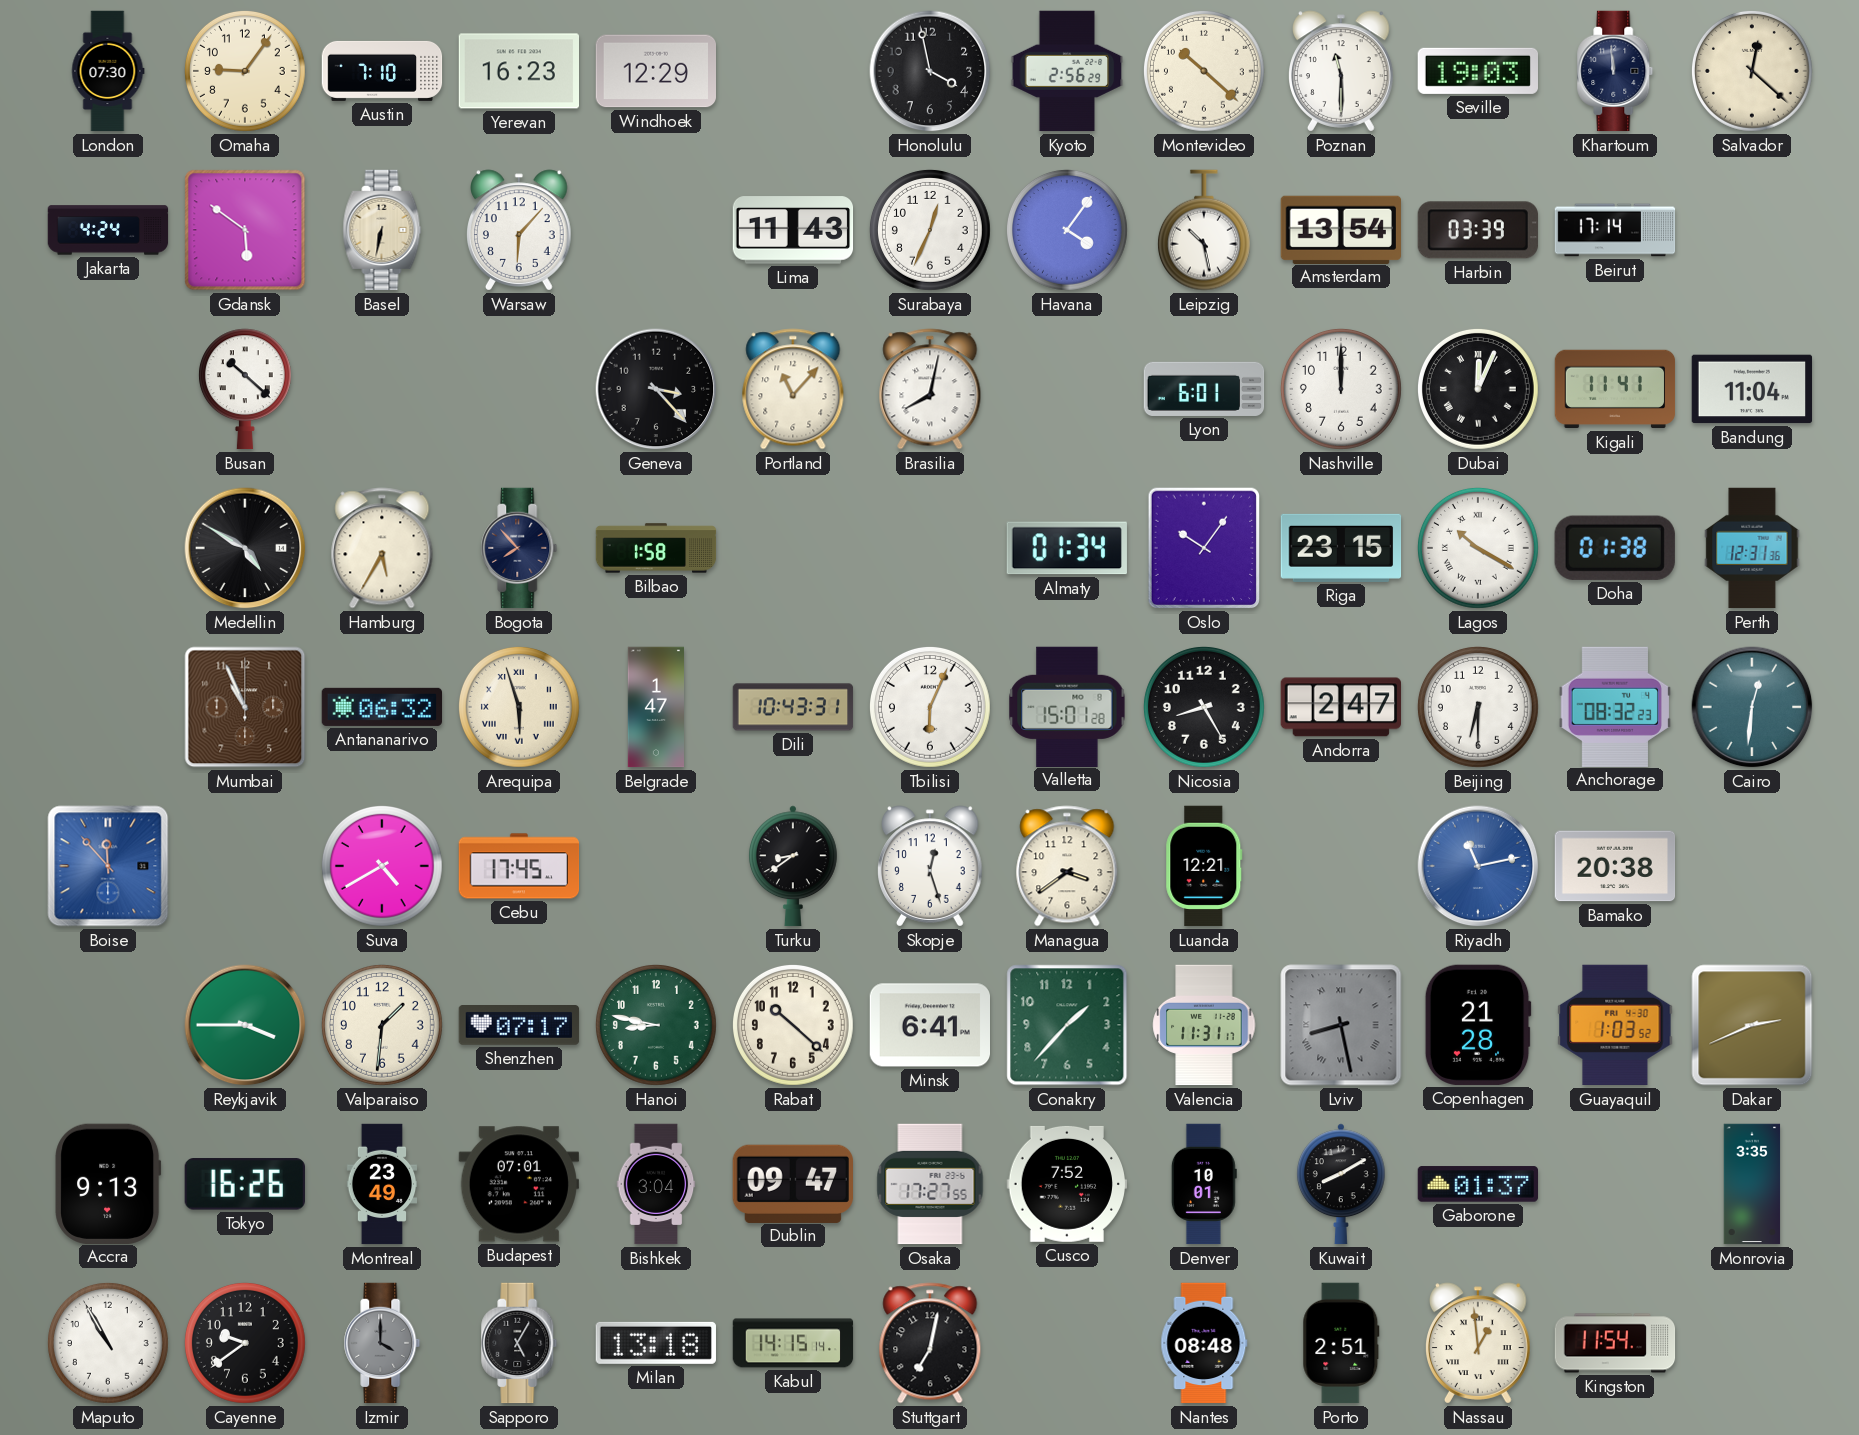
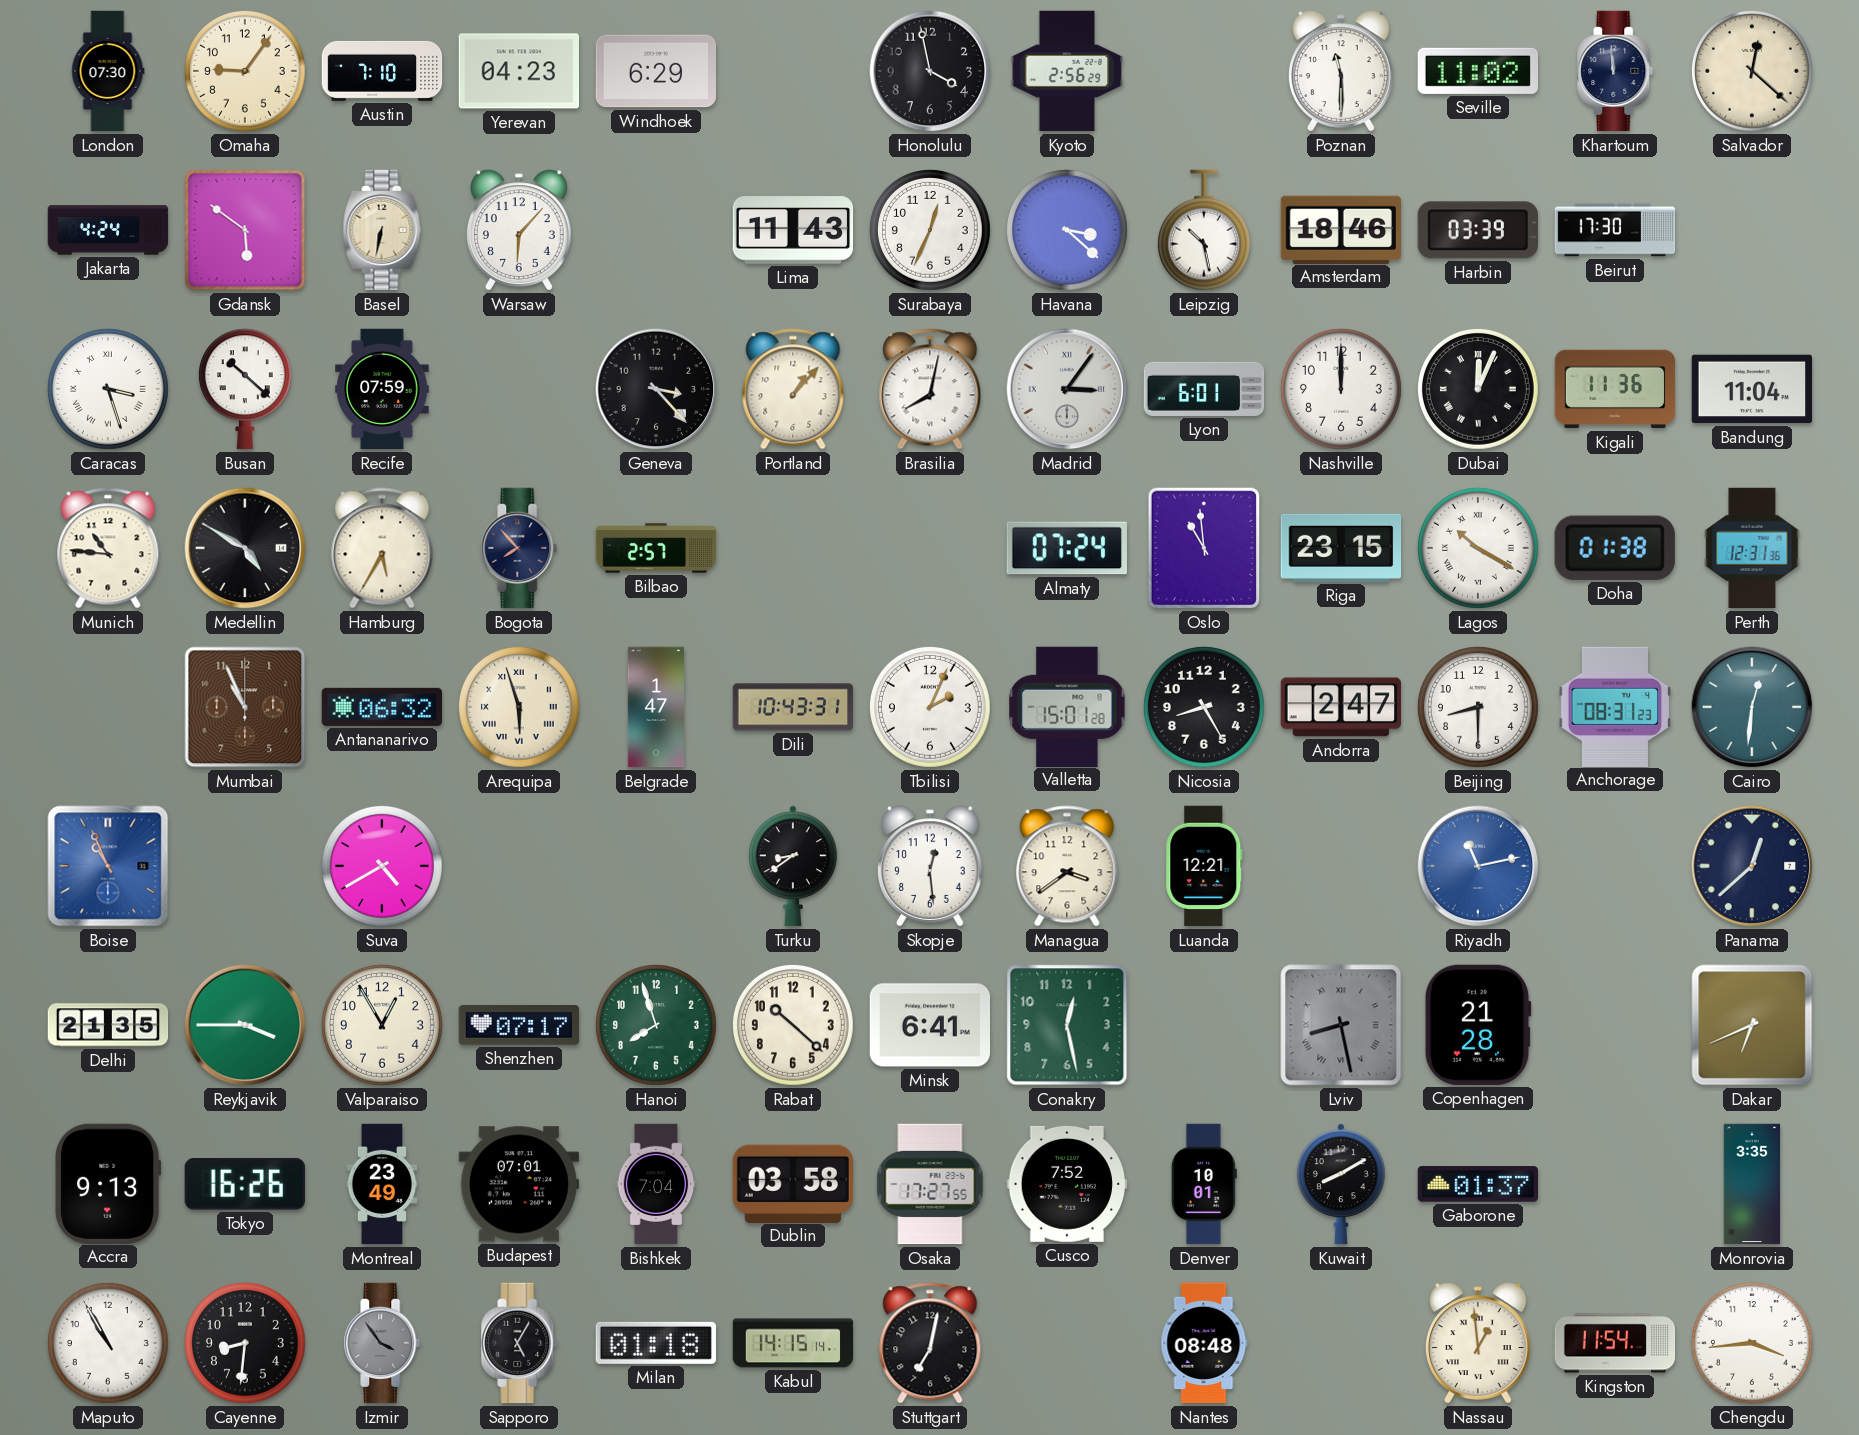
Yerevan: 16:23 -> 04:23
Windhoek: 12:29 -> 6:29
Montevideo: 10:22 -> none
Seville: 19:03 -> 11:02
Havana: 4:06 -> 3:22
Amsterdam: 13:54 -> 18:46
Beirut: 17:14 -> 17:30
Caracas: none -> 3:27
Recife: none -> 07:59
Portland: 11:07 -> 1:07
Madrid: none -> 3:06
Kigali: 11:41 -> 11:36
Munich: none -> 10:46
Bilbao: 1:58 -> 2:57
Almaty: 01:34 -> 07:24
Oslo: 10:06 -> 10:59
Tbilisi: 6:04 -> 2:04
Beijing: 6:30 -> 8:30
Anchorage: 08:32 -> 08:31
Boise: 11:53 -> 10:56
Cebu: 17:45 -> none
Skopje: 12:27 -> 12:29
Bamako: 20:38 -> none
Panama: none -> 12:38
Delhi: none -> 21:35
Valparaiso: 1:31 -> 12:55
Hanoi: 8:47 -> 7:57
Conakry: 1:37 -> 12:28
Valencia: 11:31 -> none
Guayaquil: 1:03 -> none
Dakar: 2:41 -> 6:41
Bishkek: 3:04 -> 7:04
Dublin: 09:47 -> 03:58
Cayenne: 9:39 -> 8:31
Izmir: 4:00 -> 3:54
Milan: 13:18 -> 01:18
Porto: 2:51 -> none
Chengdu: none -> 3:44
